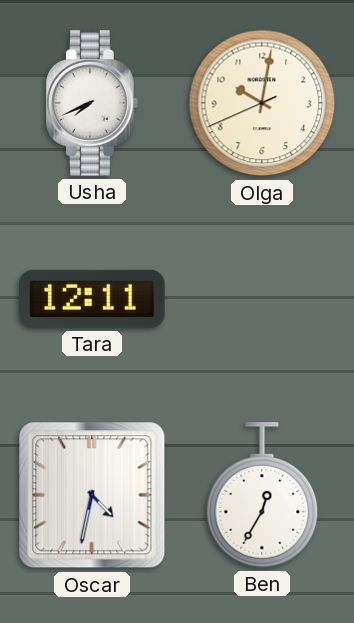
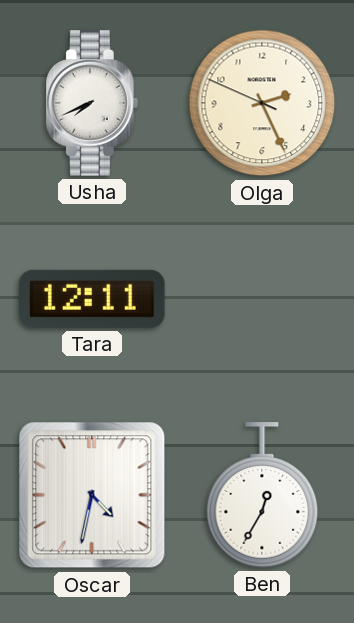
Olga: 10:01 -> 2:25
